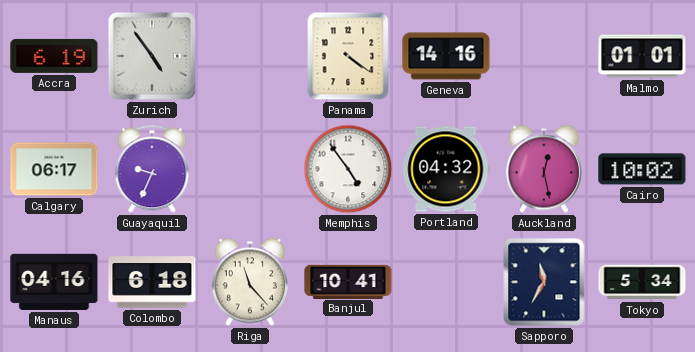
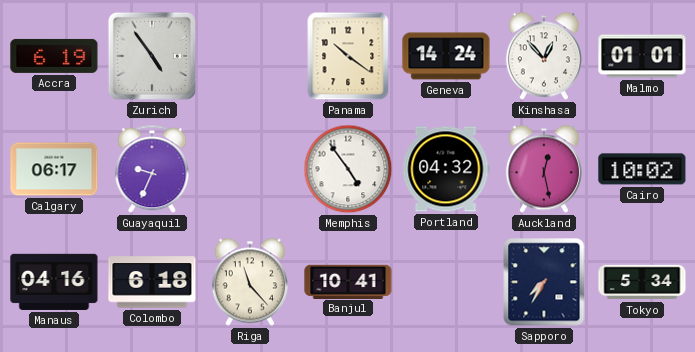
Panama: 4:21 -> 10:21
Geneva: 14:16 -> 14:24
Kinshasa: none -> 12:53
Sapporo: 11:35 -> 7:35
